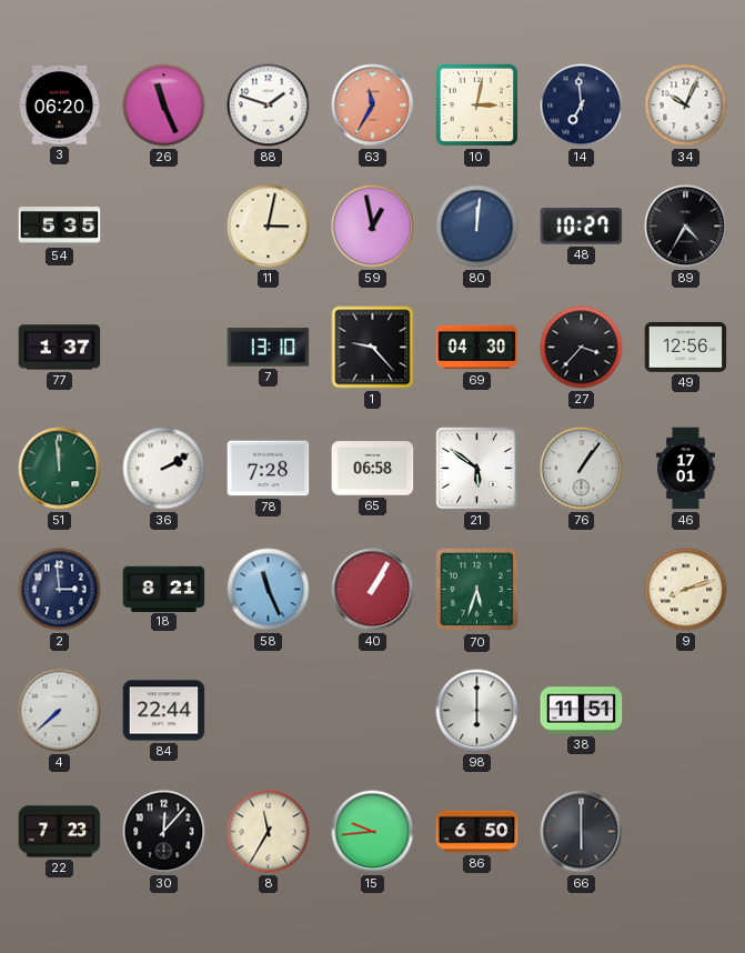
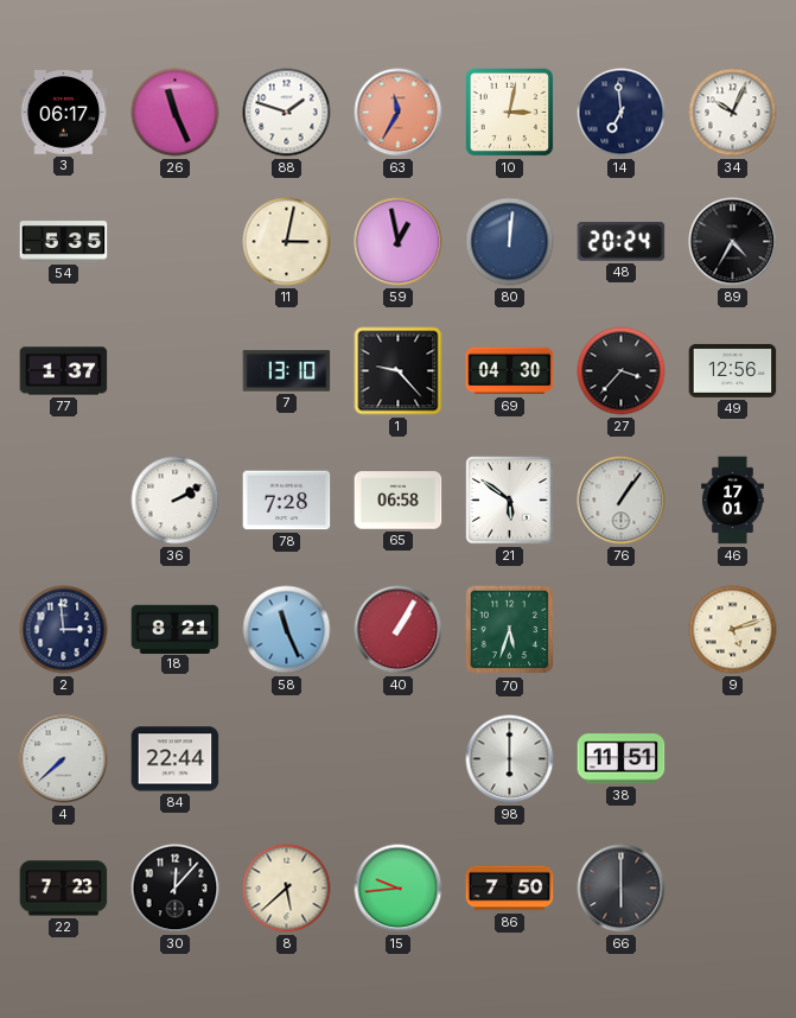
3: 06:20 -> 06:17
48: 10:27 -> 20:24
51: 11:59 -> none
9: 8:12 -> 5:12
8: 11:35 -> 5:38
86: 6:50 -> 7:50
